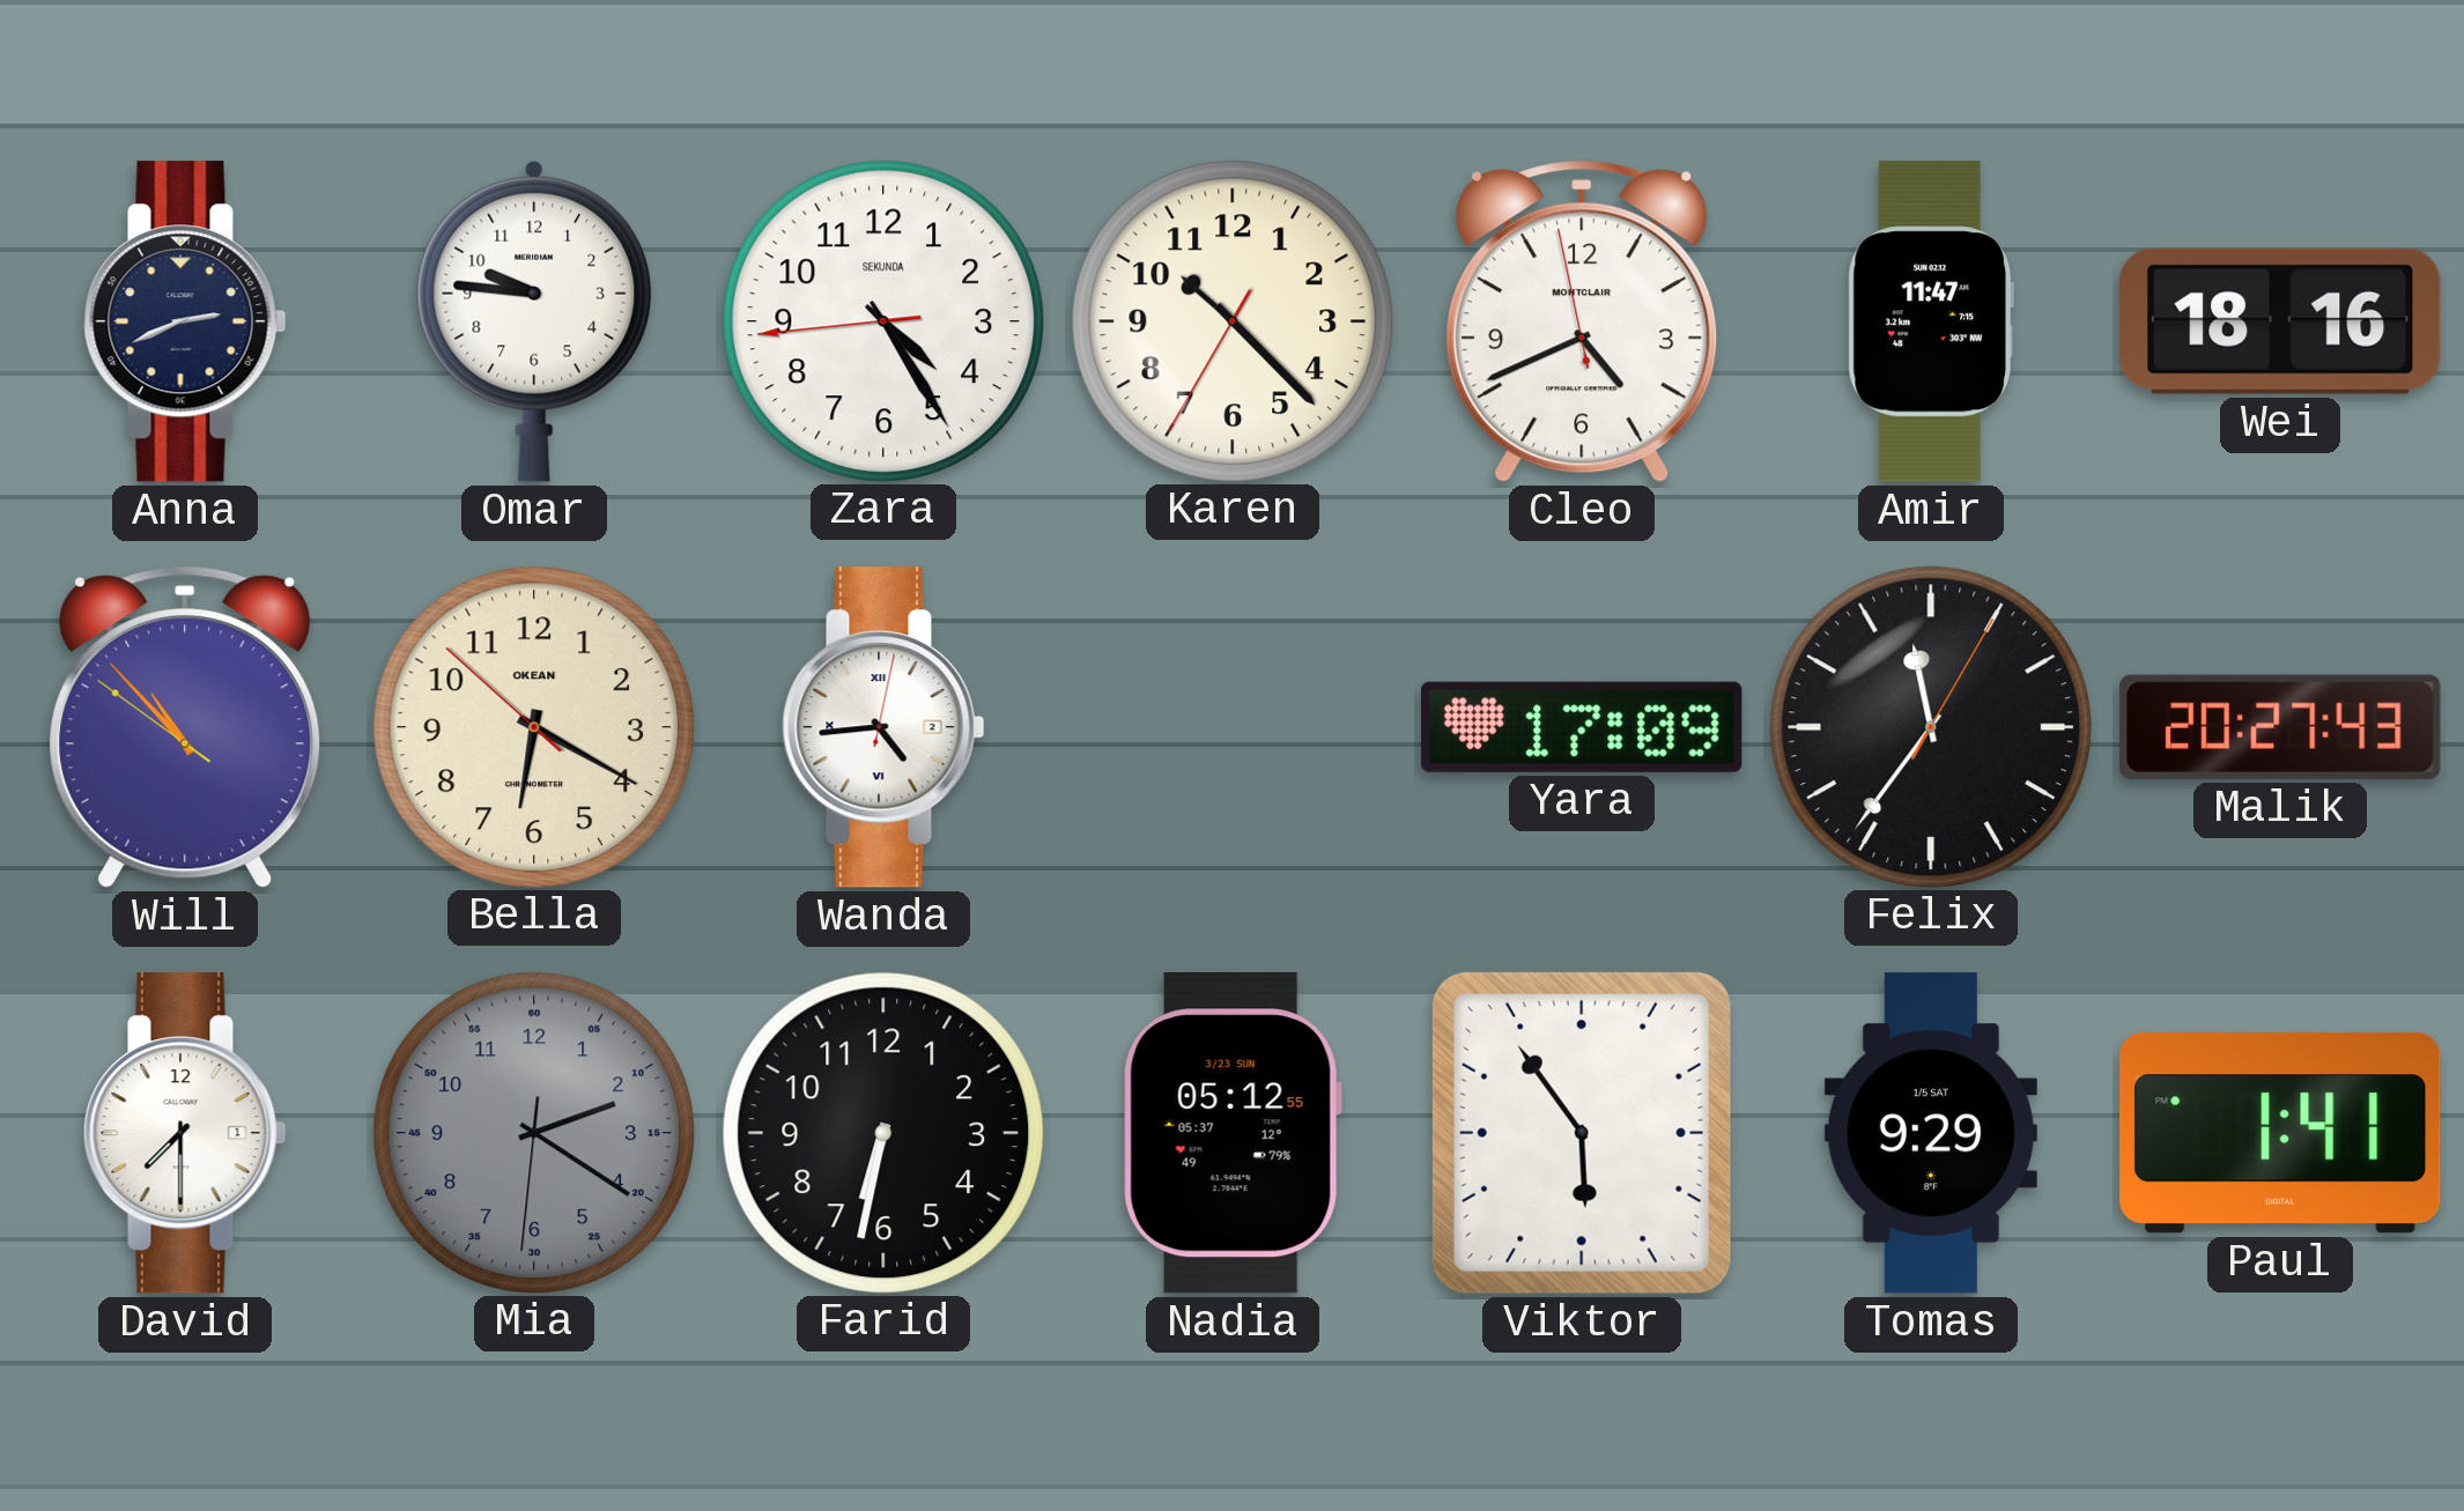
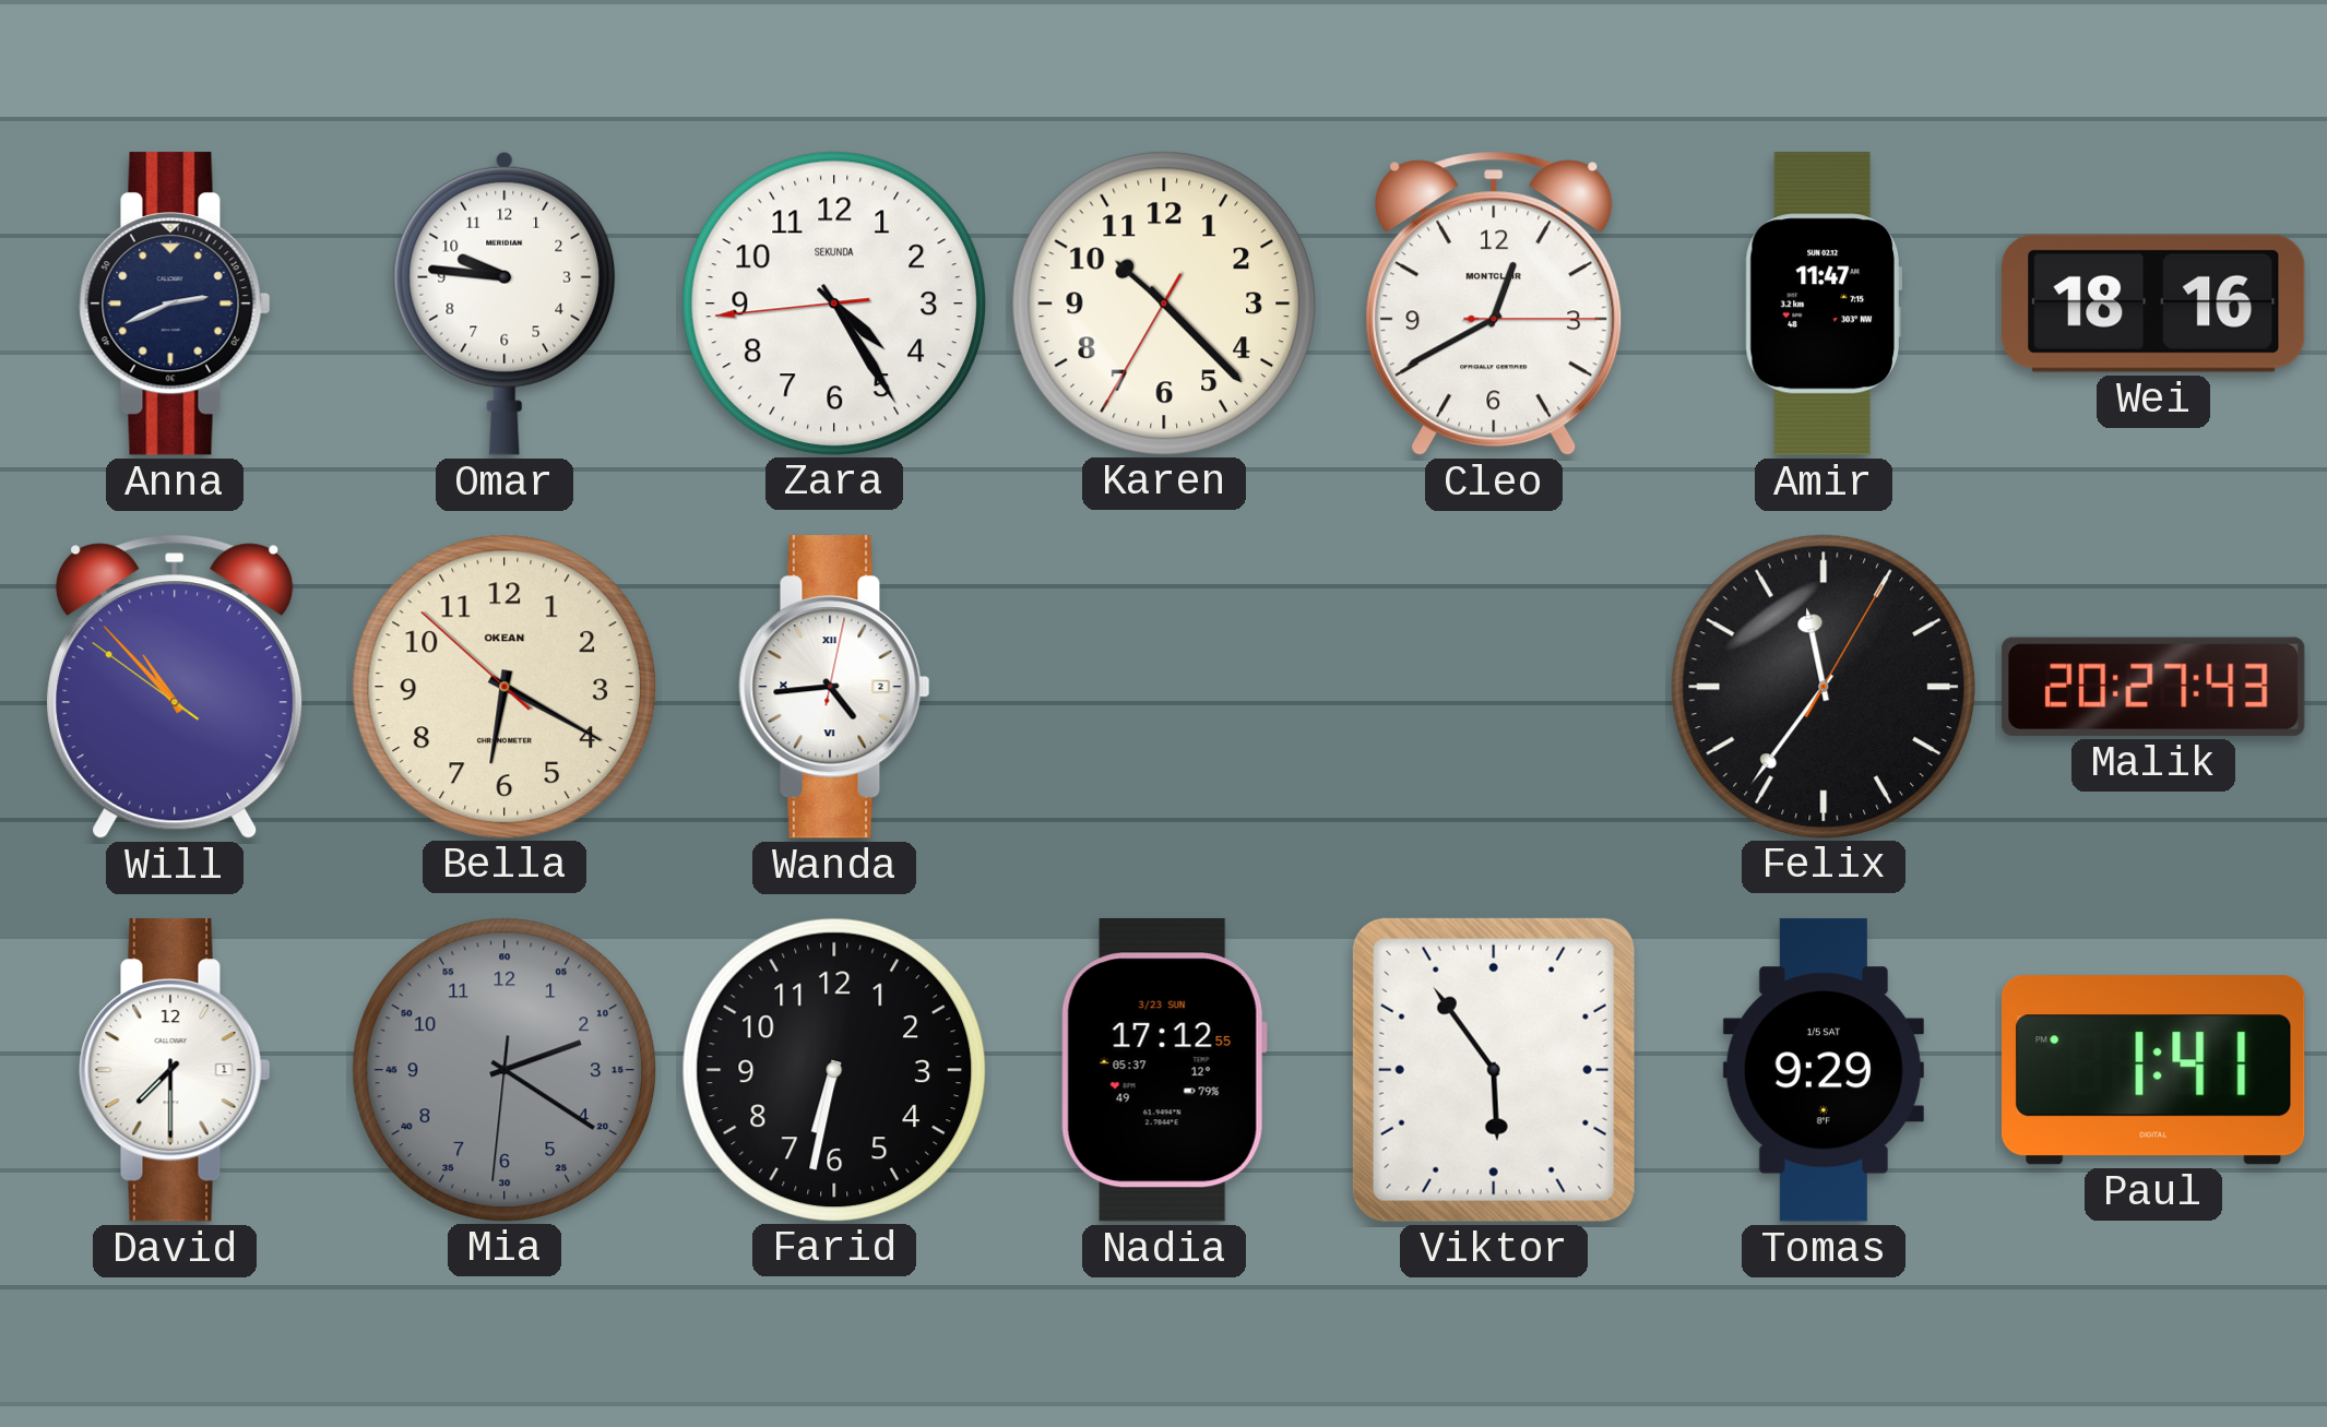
Cleo: 4:40 -> 12:40
Yara: 17:09 -> none
Nadia: 05:12 -> 17:12
